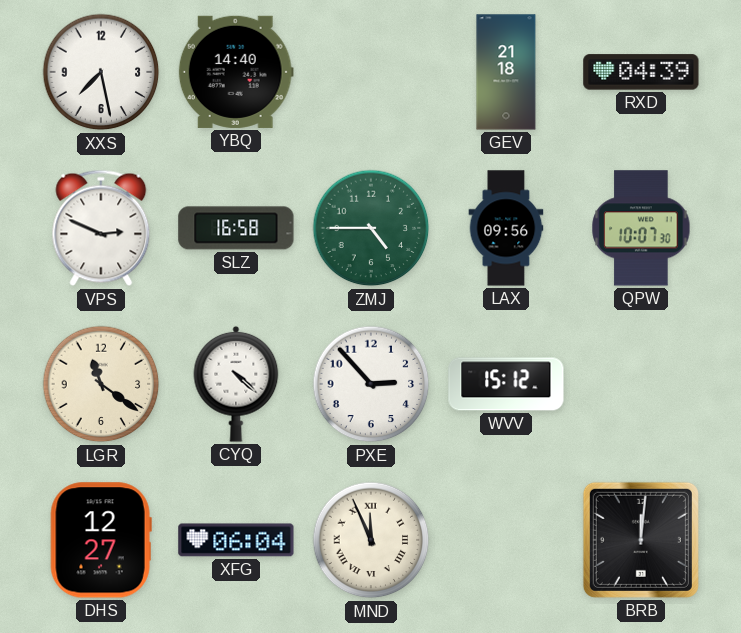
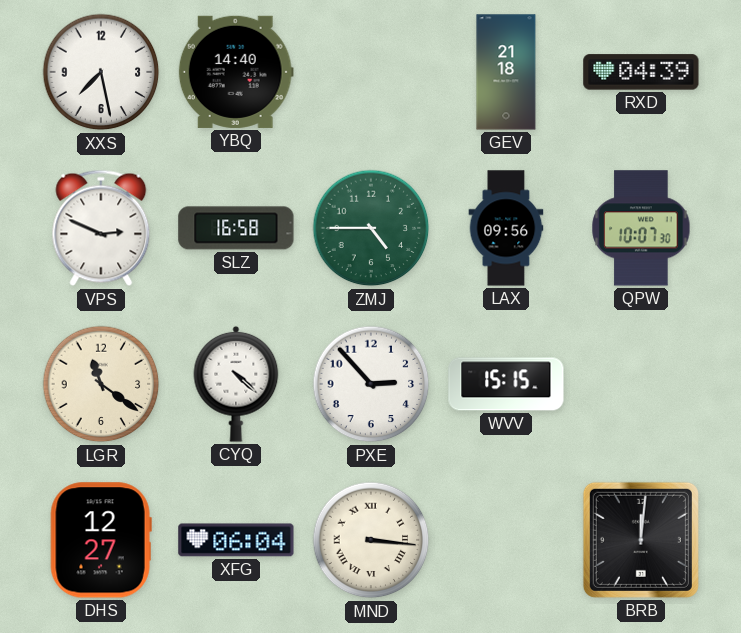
WVV: 15:12 -> 15:15
MND: 11:56 -> 3:16
